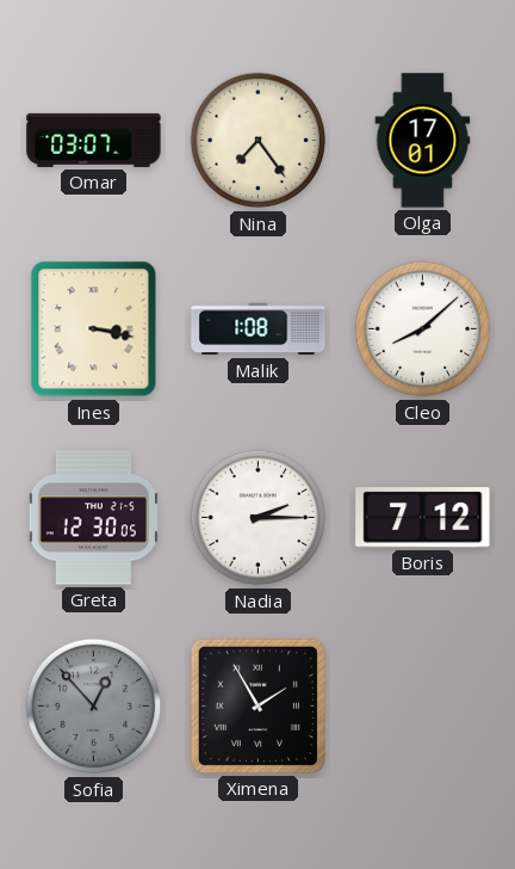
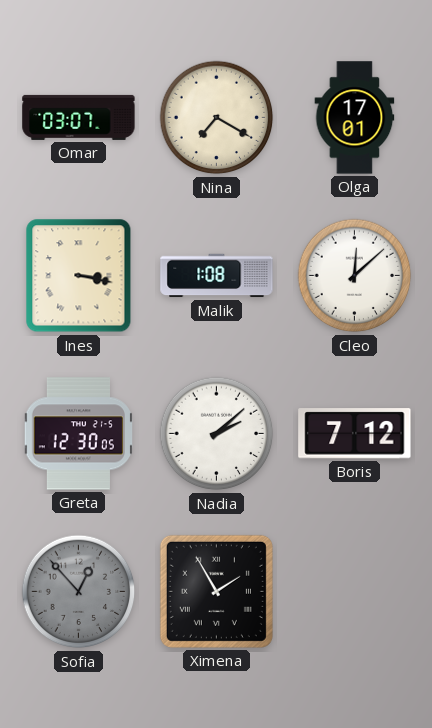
Nina: 7:24 -> 7:20
Cleo: 8:08 -> 12:08
Nadia: 2:15 -> 2:08
